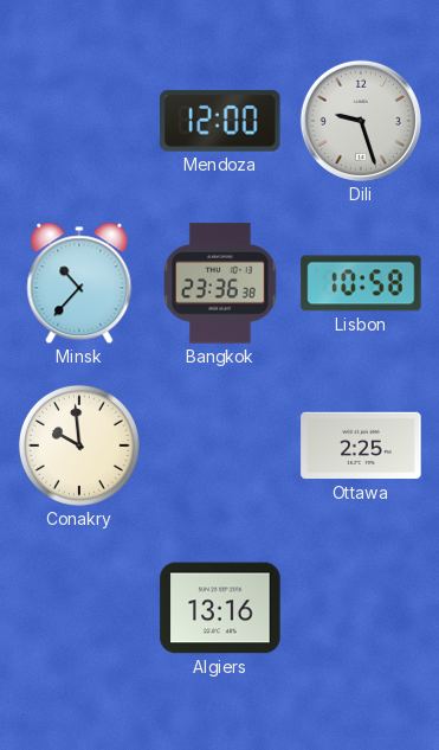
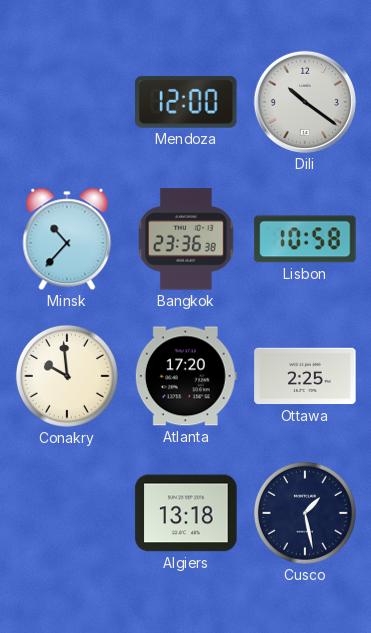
Dili: 9:27 -> 10:21
Atlanta: none -> 17:20
Algiers: 13:16 -> 13:18
Cusco: none -> 1:28
